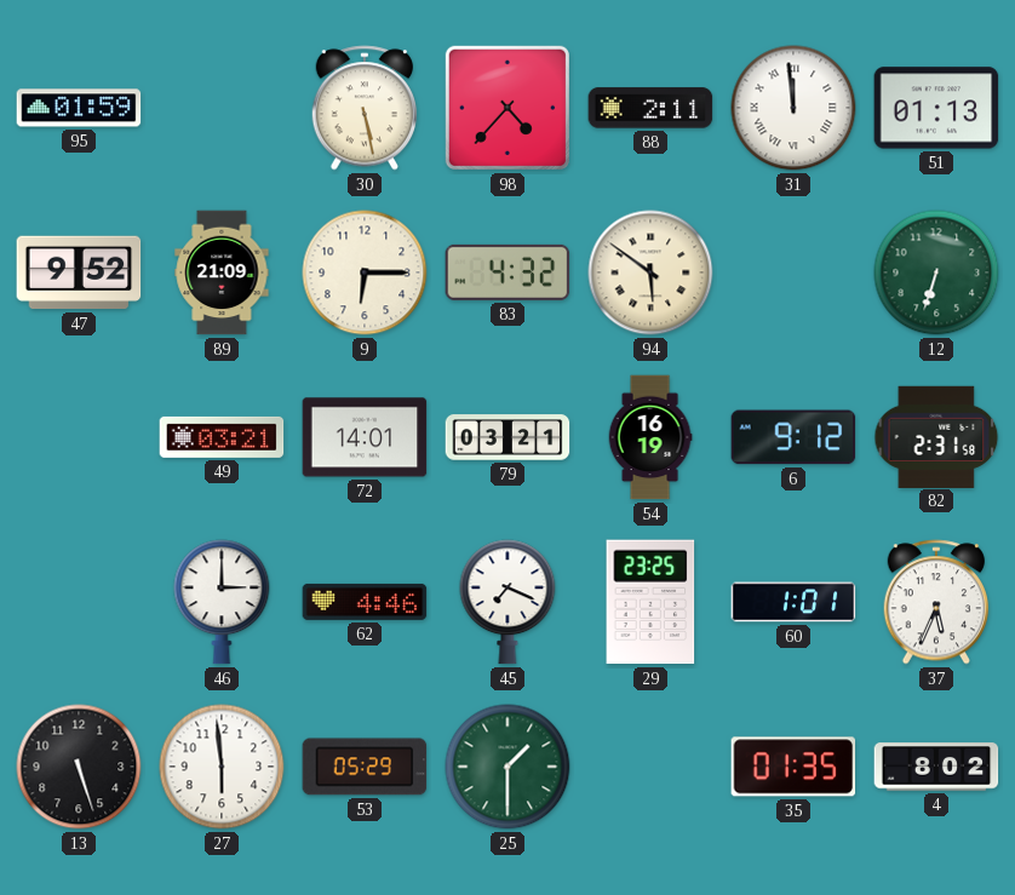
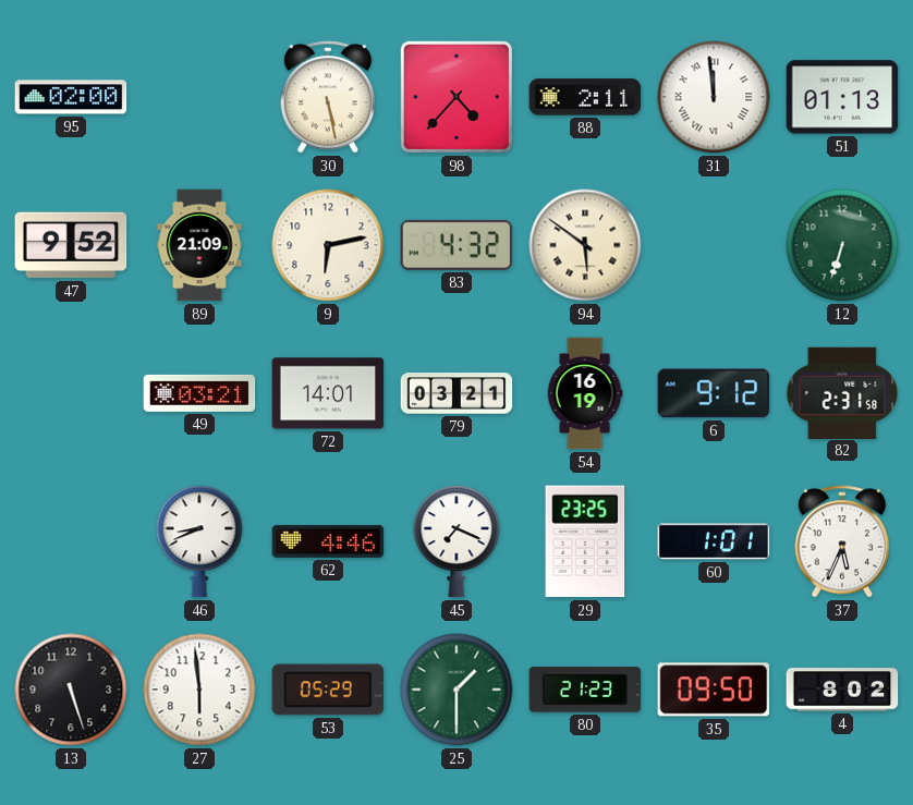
95: 01:59 -> 02:00
9: 6:15 -> 6:13
46: 3:00 -> 8:41
80: none -> 21:23
35: 01:35 -> 09:50
